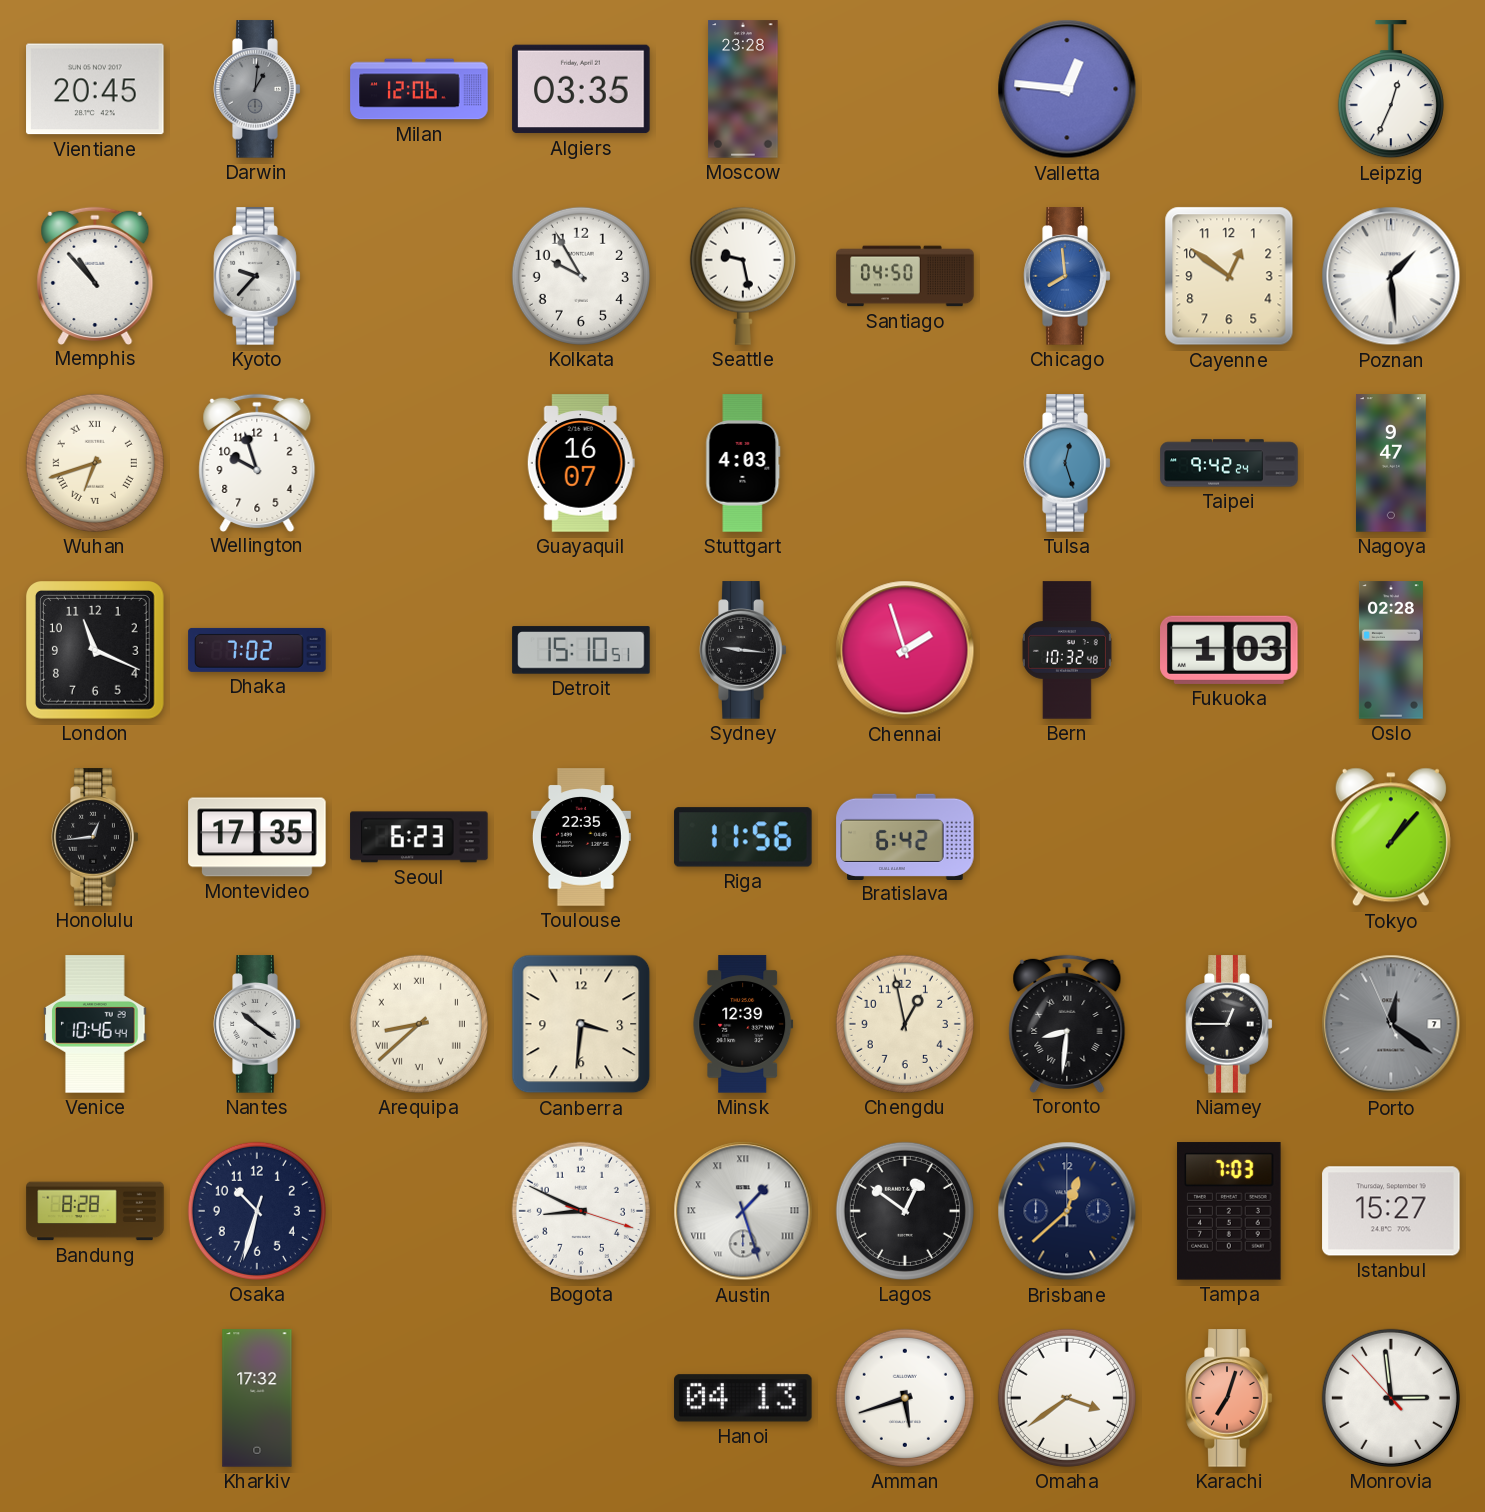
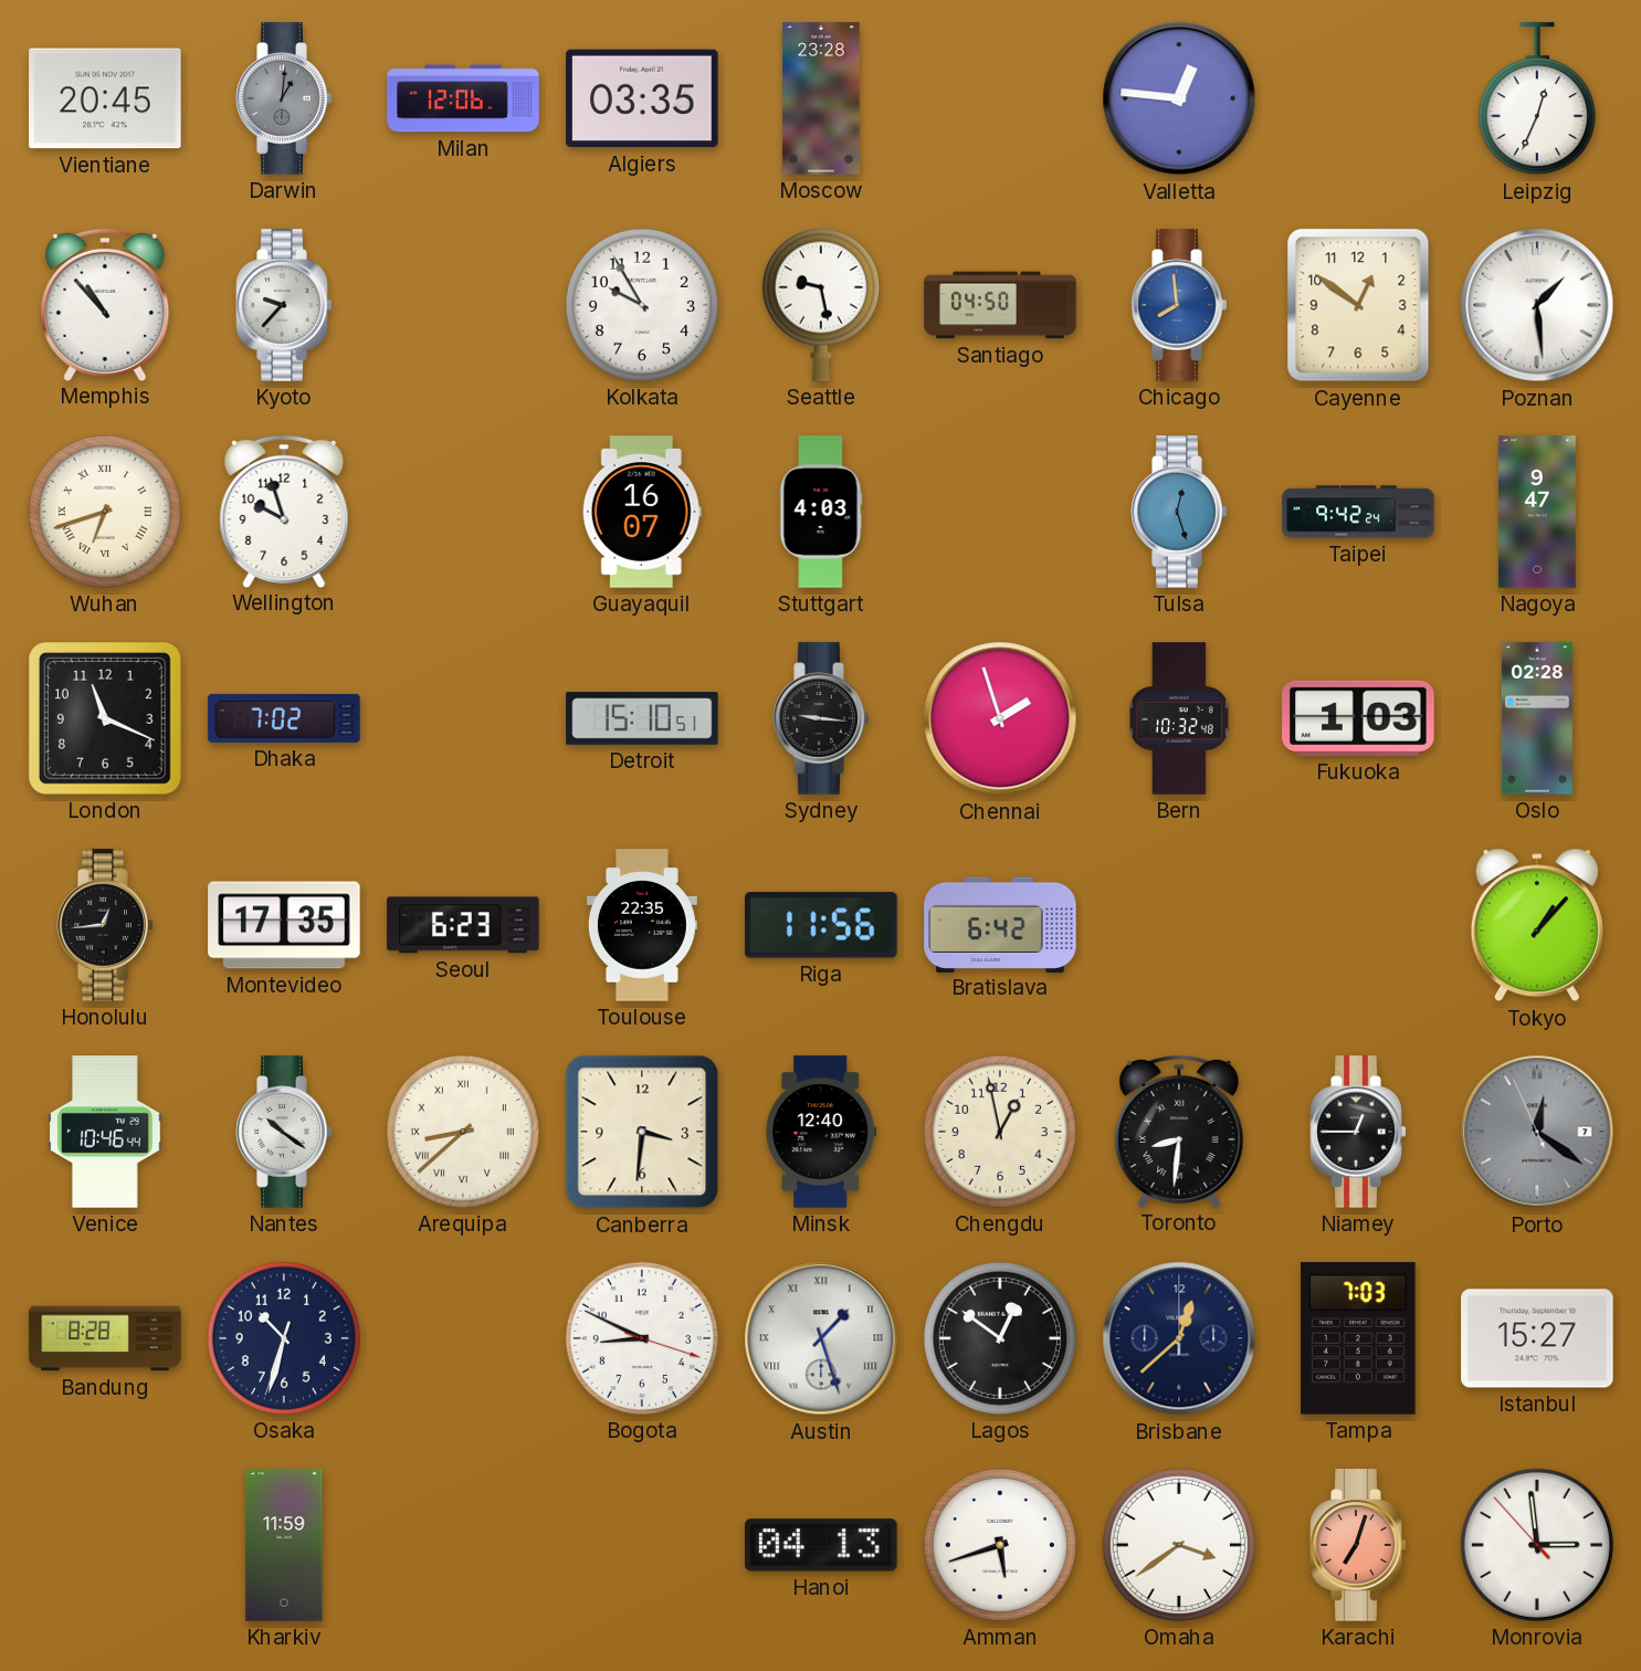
Minsk: 12:39 -> 12:40
Kharkiv: 17:32 -> 11:59
